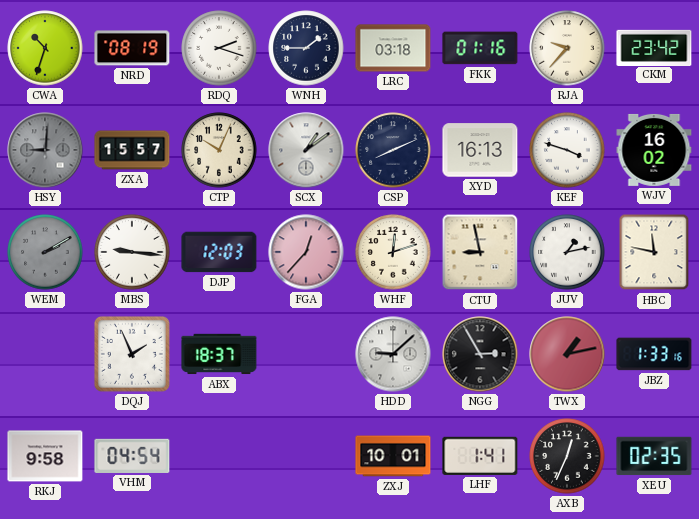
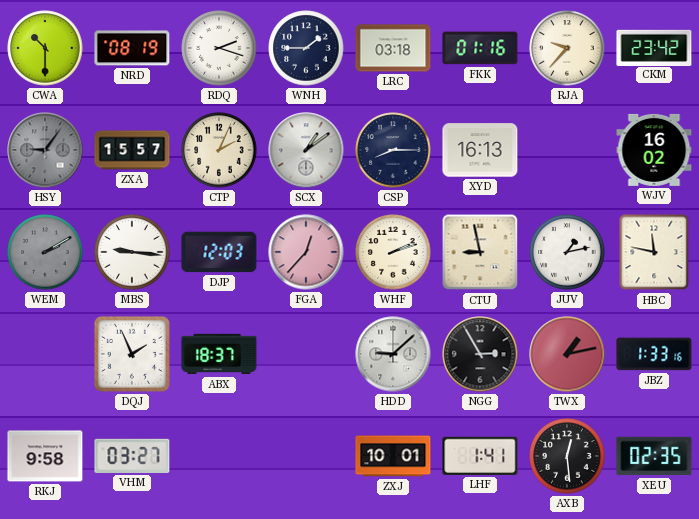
CWA: 10:33 -> 10:30
HSY: 9:01 -> 9:06
CTP: 10:04 -> 2:04
CSP: 8:11 -> 8:15
KEF: 3:48 -> none
WHF: 12:12 -> 2:12
VHM: 04:54 -> 03:27
AXB: 12:34 -> 12:29
